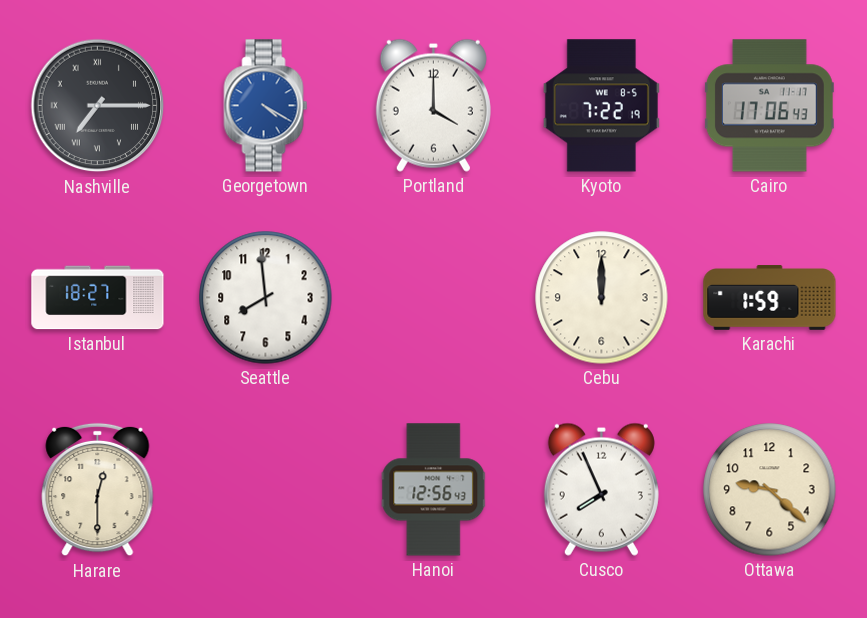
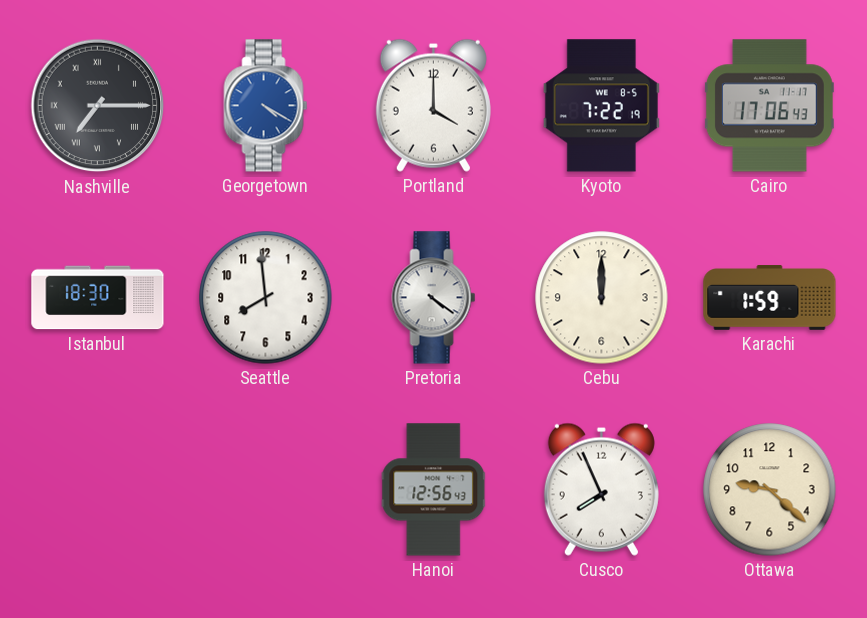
Istanbul: 18:27 -> 18:30
Pretoria: none -> 4:21
Harare: 12:30 -> none
